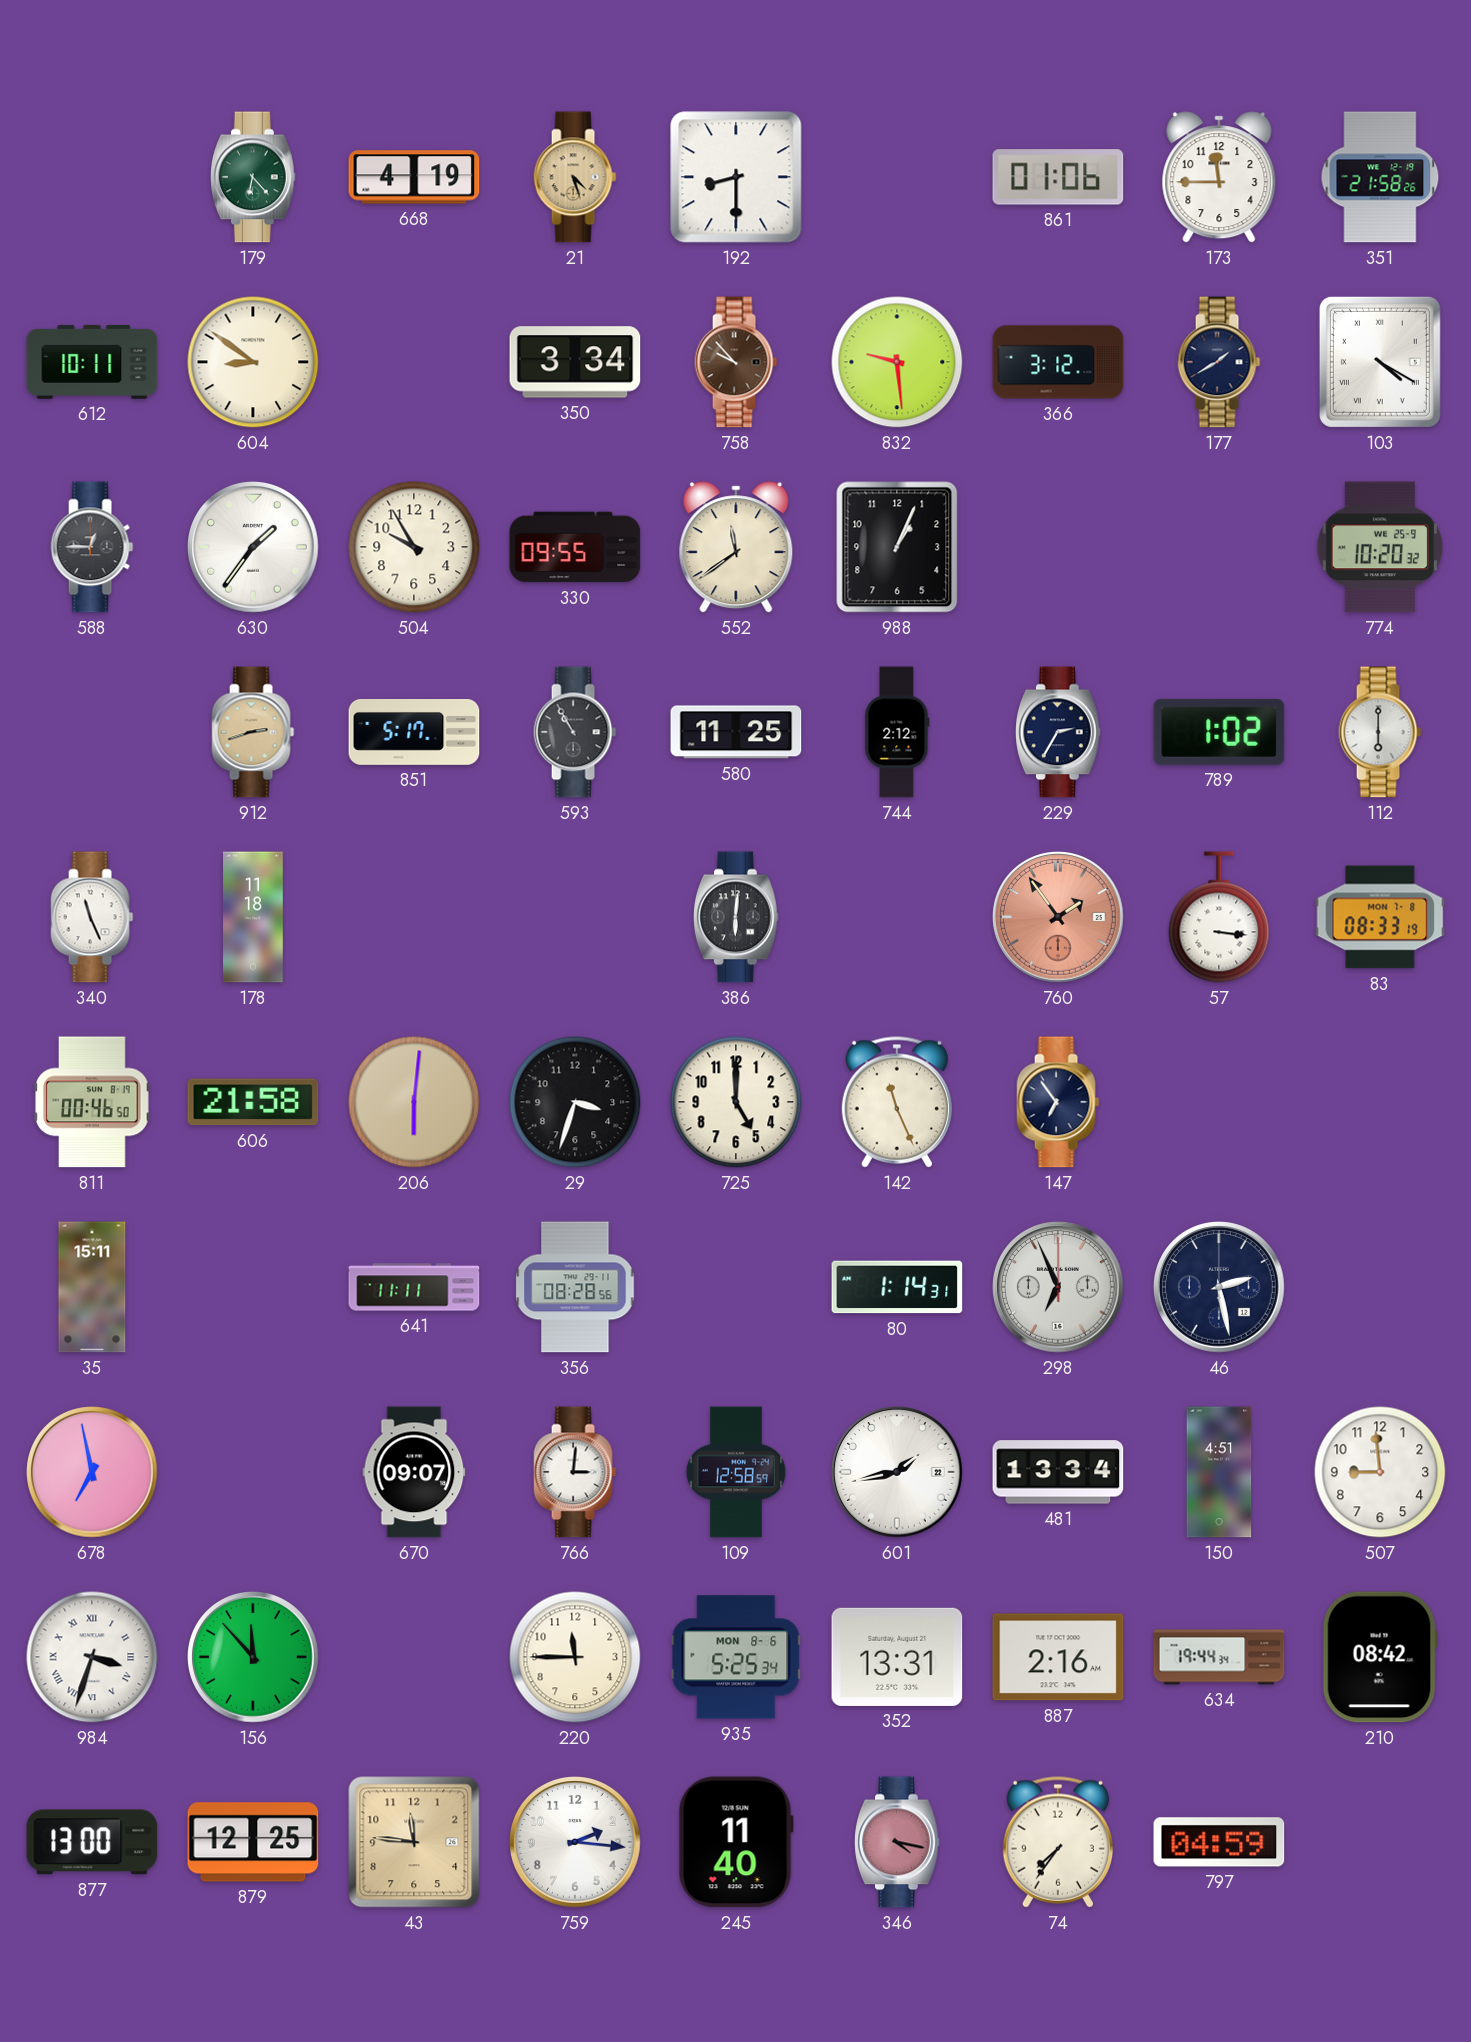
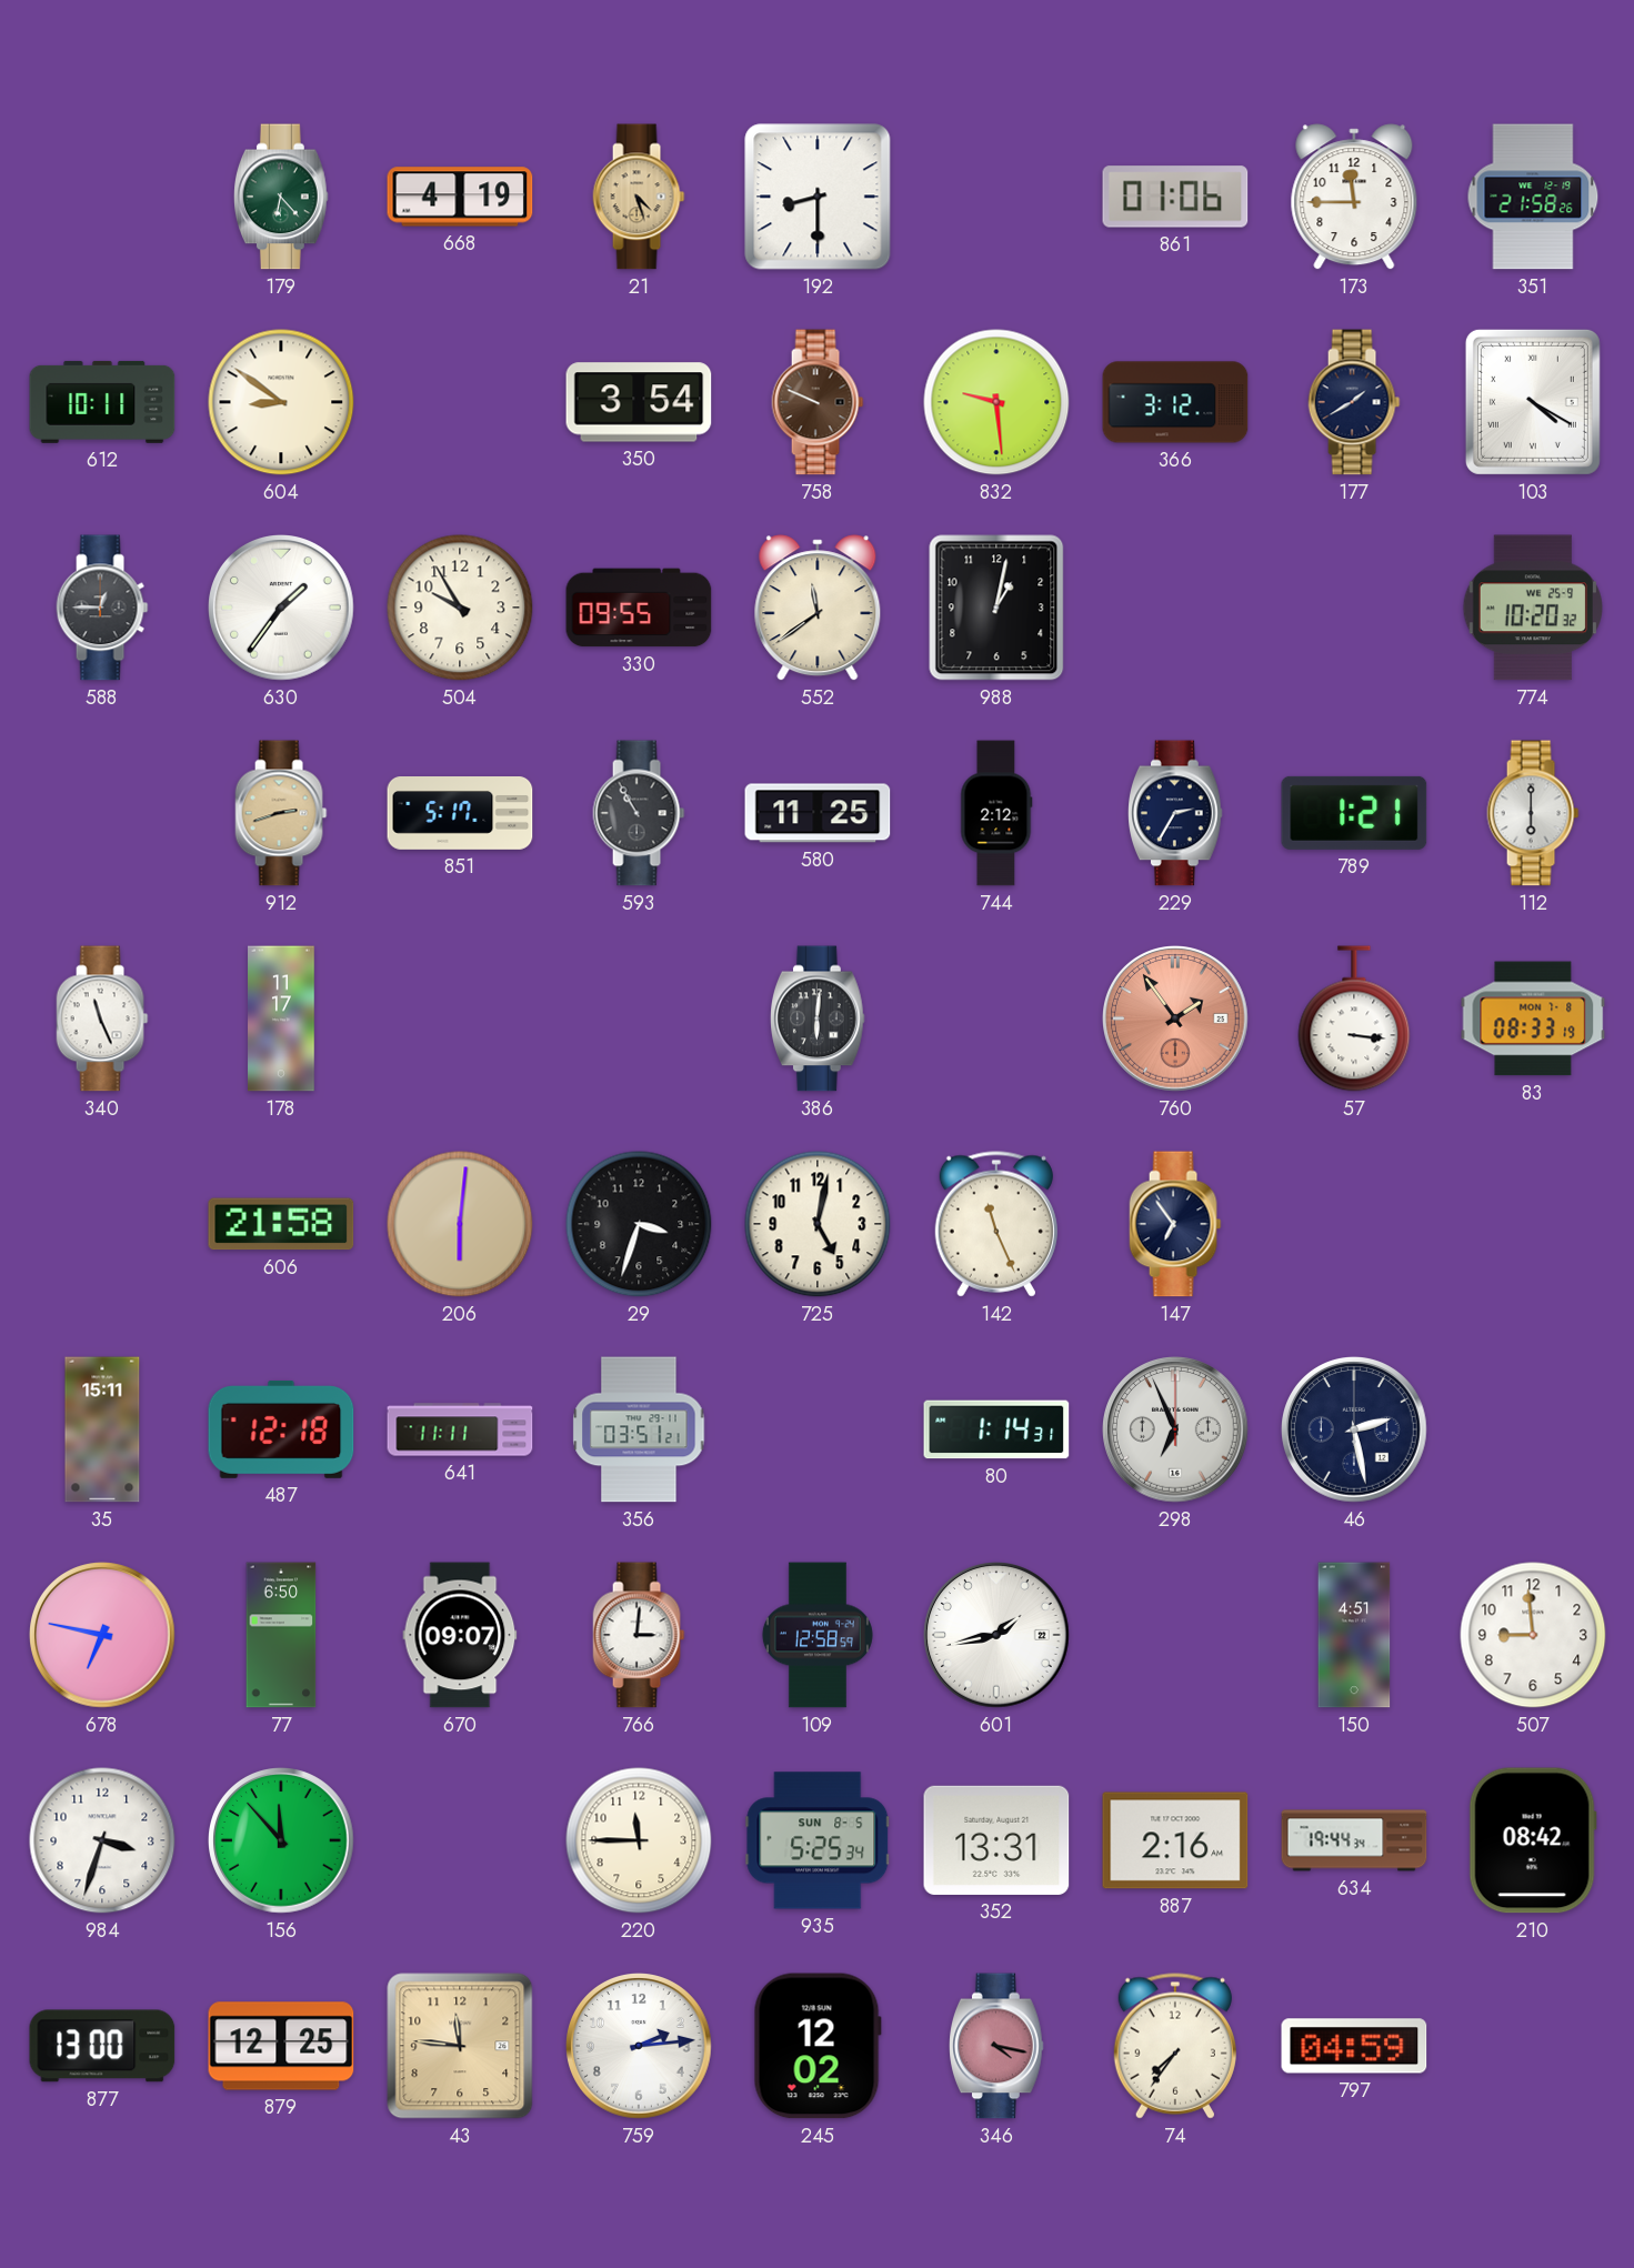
350: 3:34 -> 3:54
758: 9:53 -> 9:49
988: 1:04 -> 1:02
789: 1:02 -> 1:21
178: 11:18 -> 11:17
811: 00:46 -> none
725: 5:00 -> 5:02
487: none -> 12:18
356: 08:28 -> 03:51
678: 6:58 -> 6:47
77: none -> 6:50
481: 13:34 -> none
984 numerals: Roman -> Arabic
935 date: MON 8-6 -> SUN 8-5
759: 2:16 -> 2:14
245: 11:40 -> 12:02
